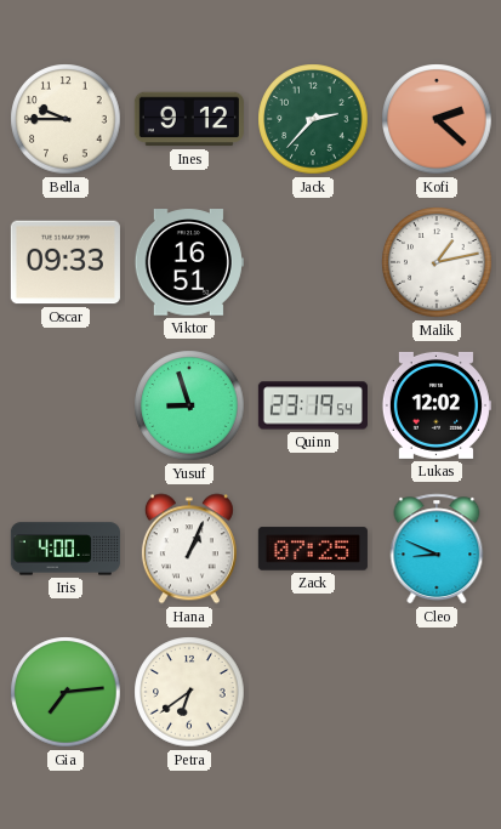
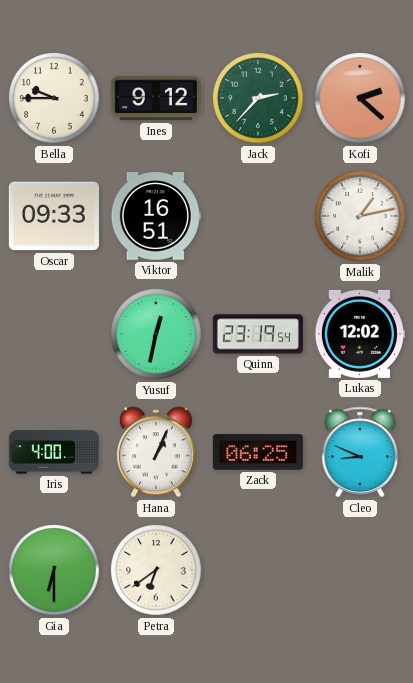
Yusuf: 8:57 -> 12:32
Zack: 07:25 -> 06:25
Gia: 7:14 -> 6:30
